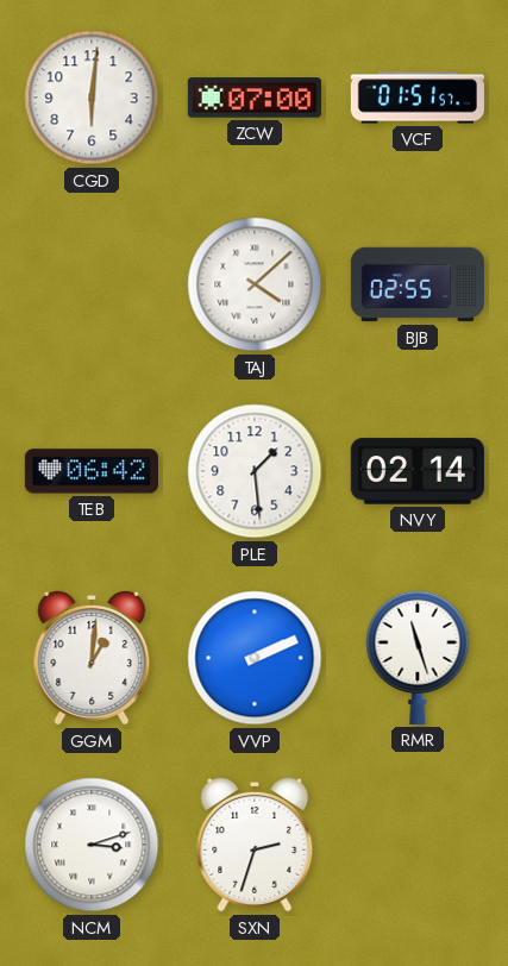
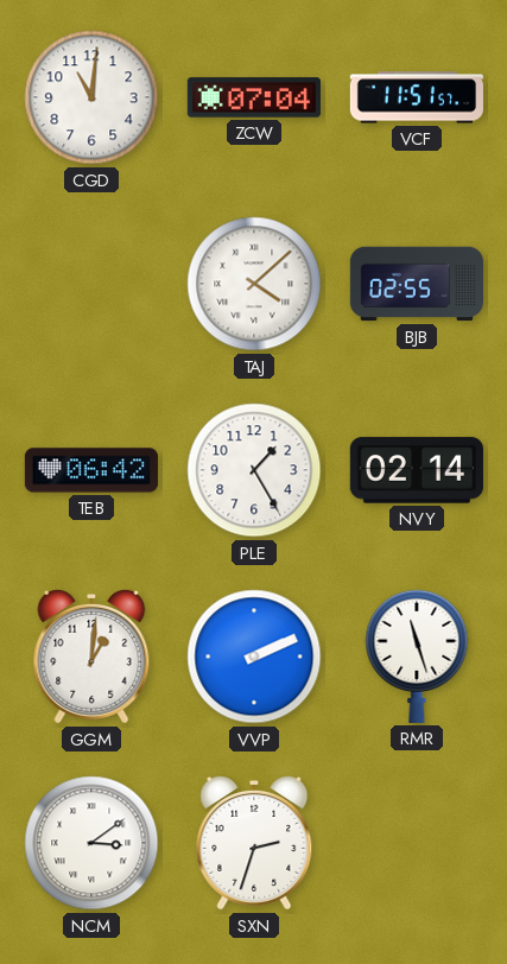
CGD: 6:01 -> 11:01
ZCW: 07:00 -> 07:04
VCF: 01:51 -> 11:51
PLE: 1:29 -> 1:25
NCM: 3:12 -> 3:09
